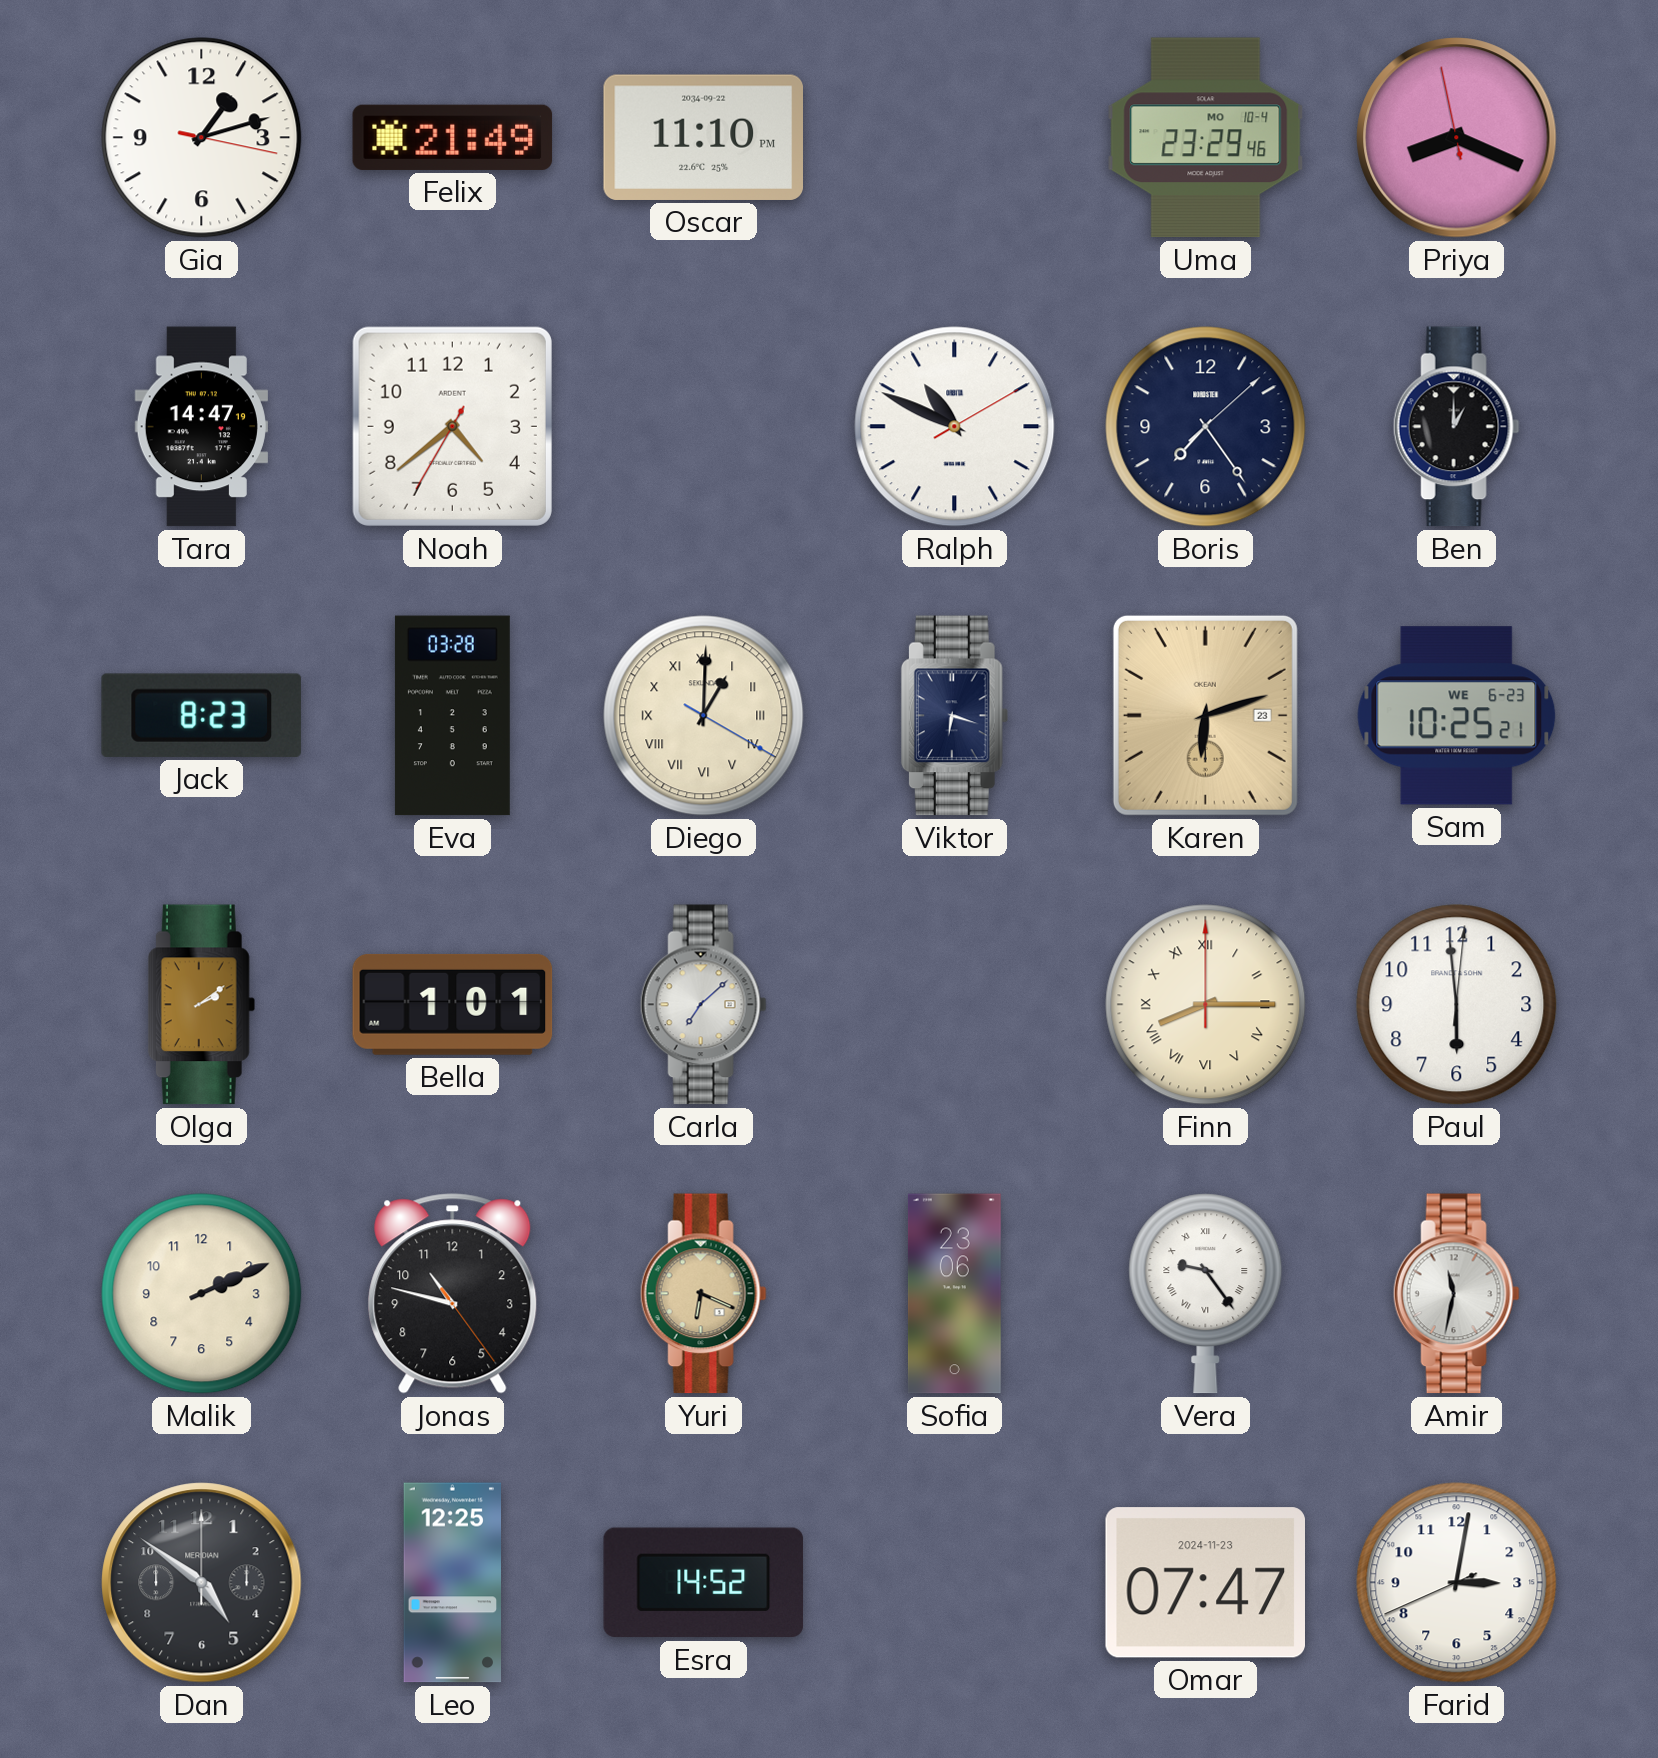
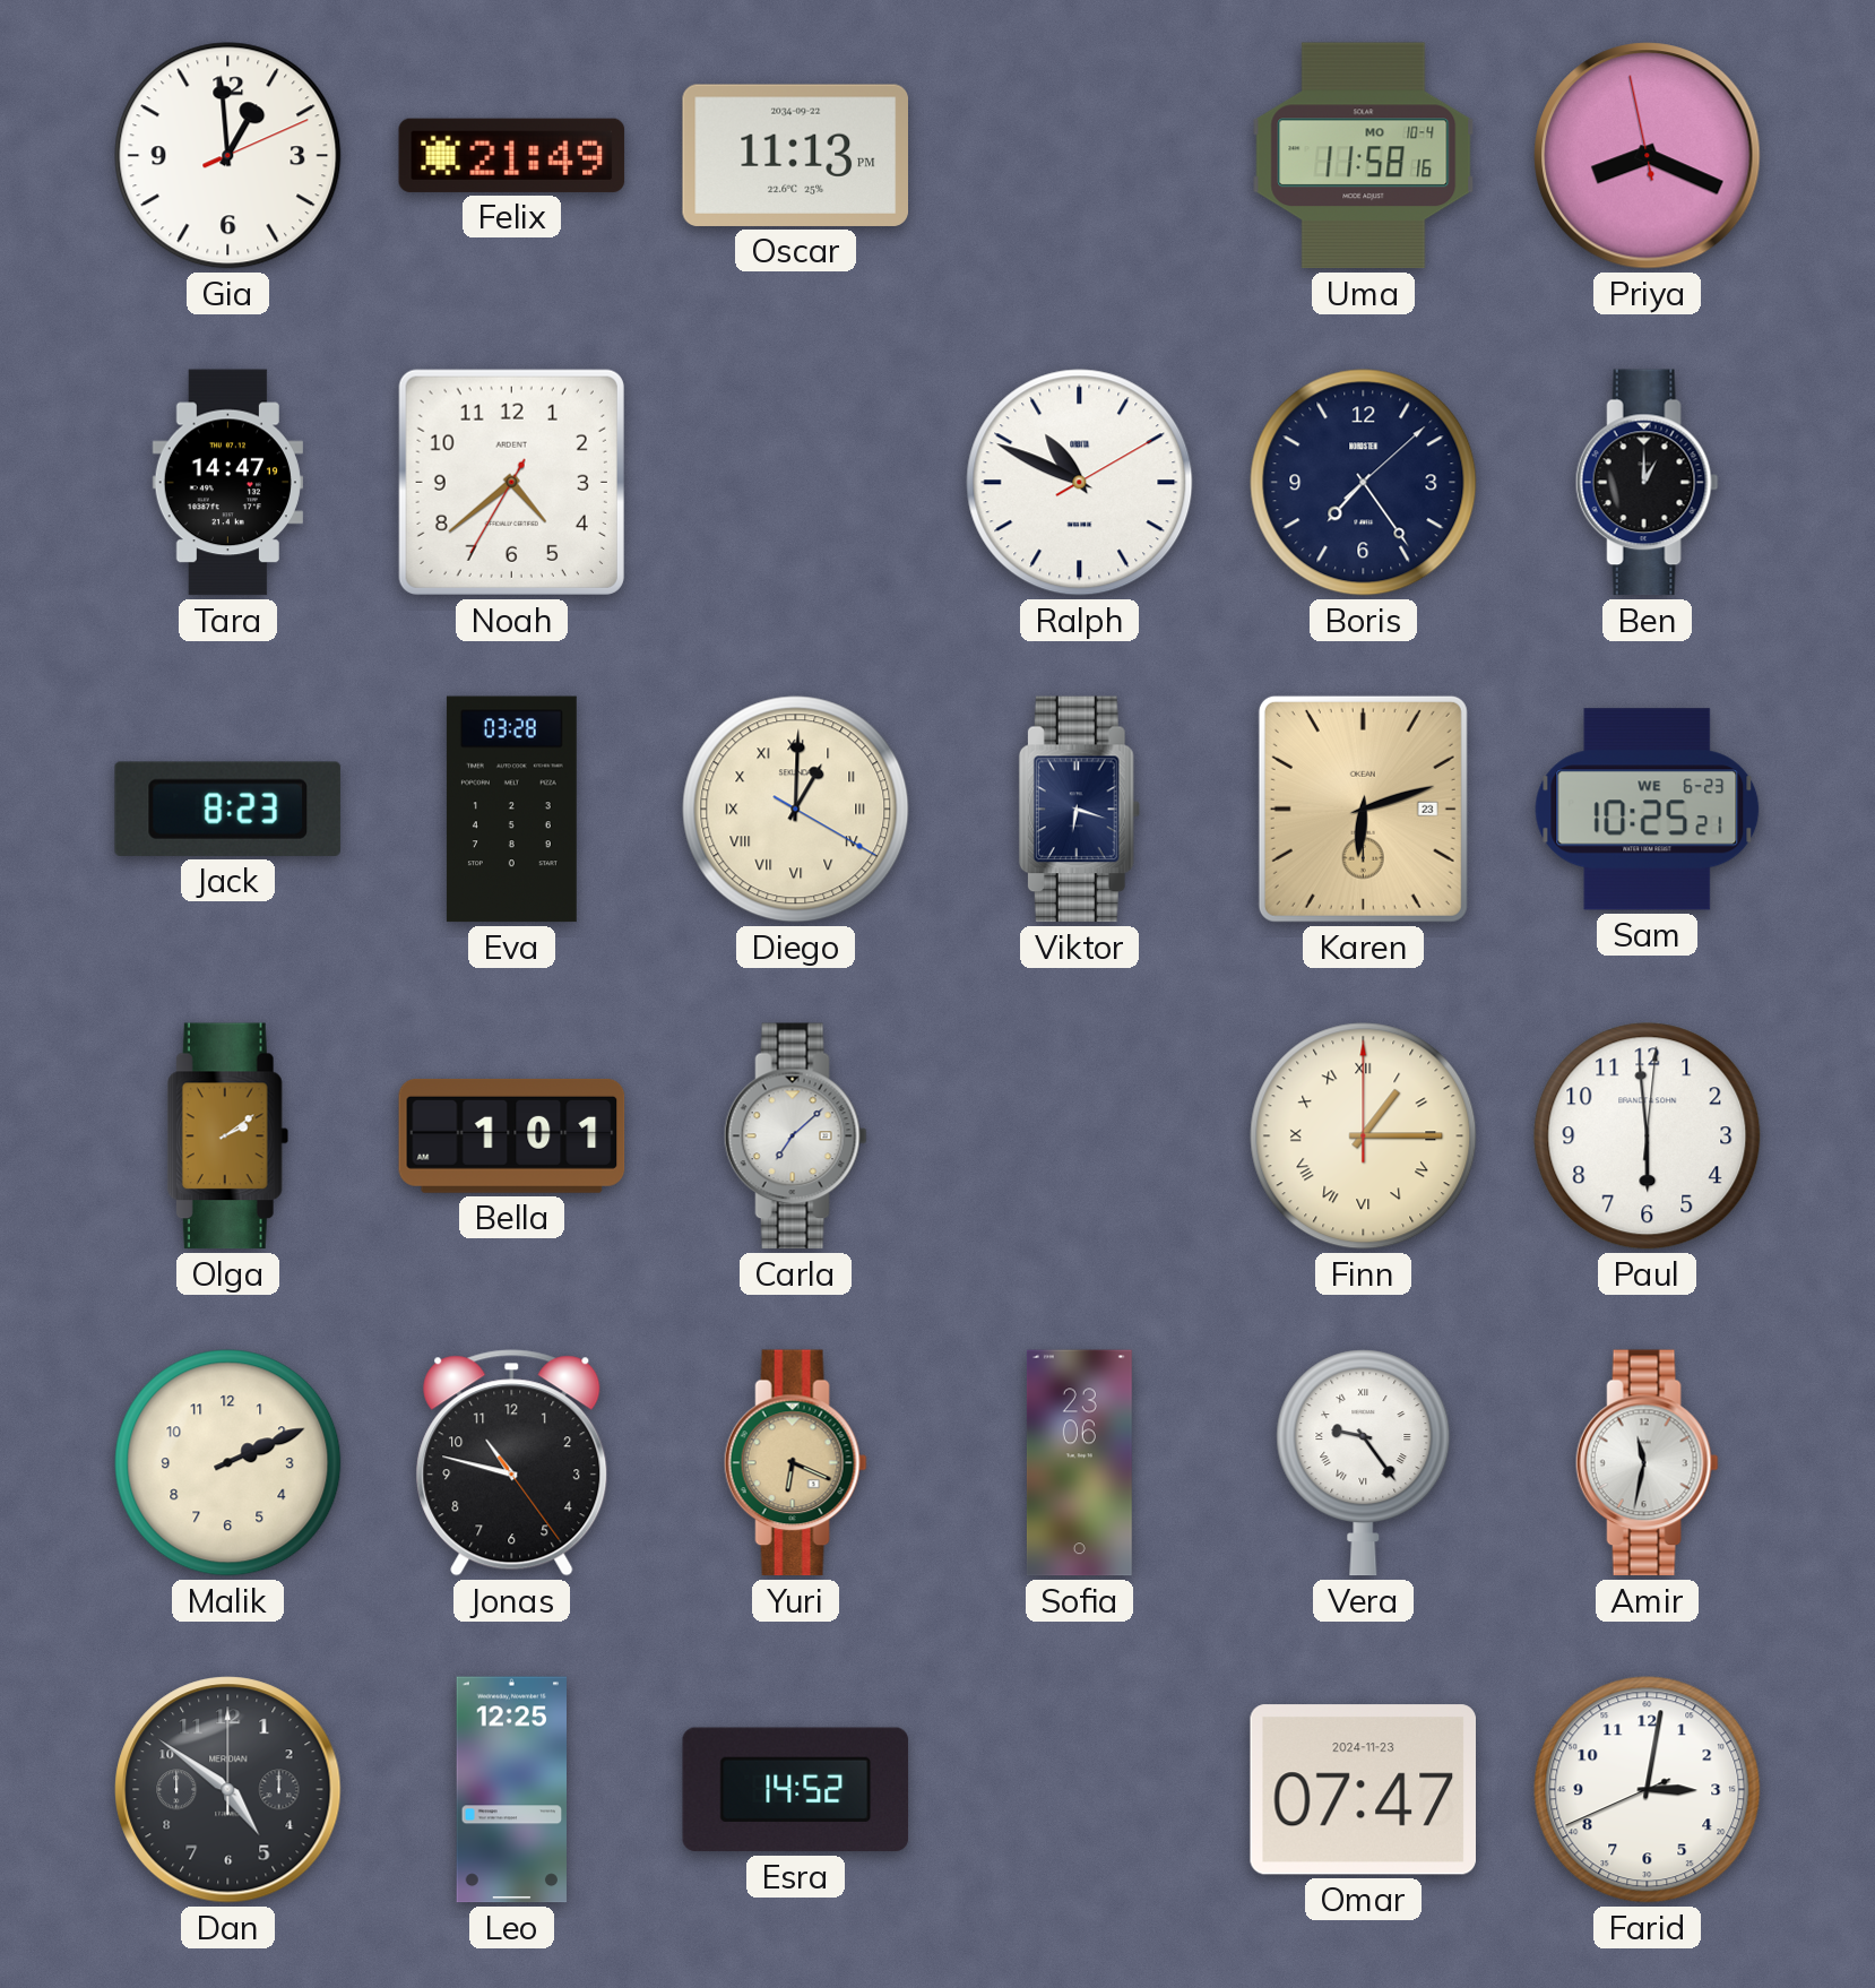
Gia: 1:12 -> 12:59
Oscar: 11:10 -> 11:13
Uma: 23:29 -> 11:58
Finn: 8:15 -> 1:15
